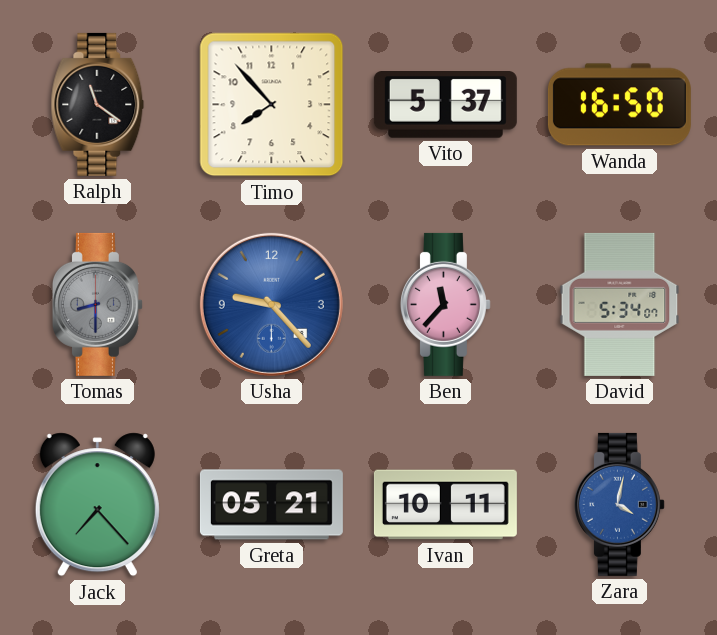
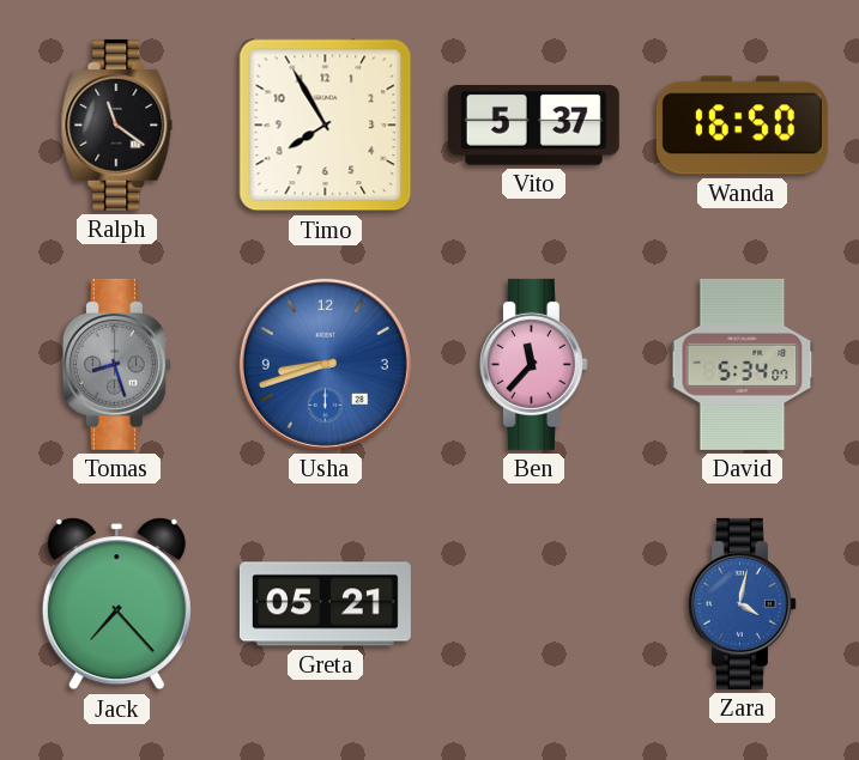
Timo: 7:53 -> 7:55
Tomas: 8:30 -> 8:27
Usha: 9:23 -> 8:42
Ivan: 10:11 -> none
